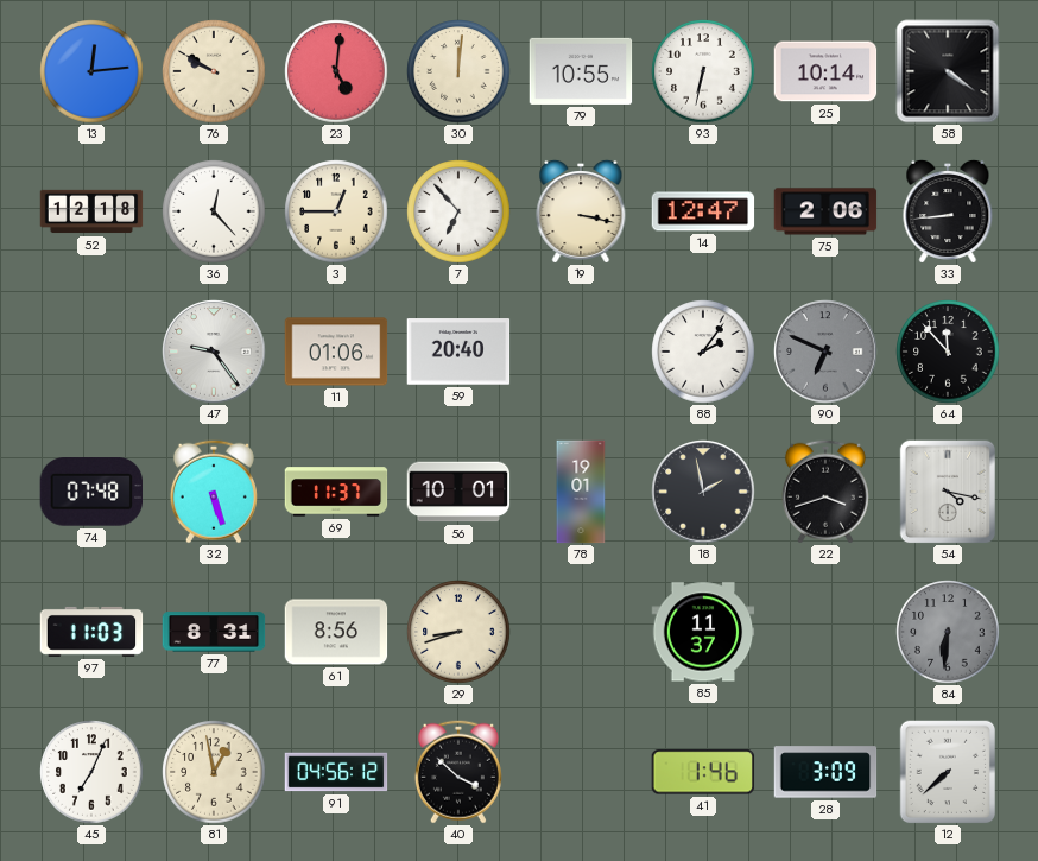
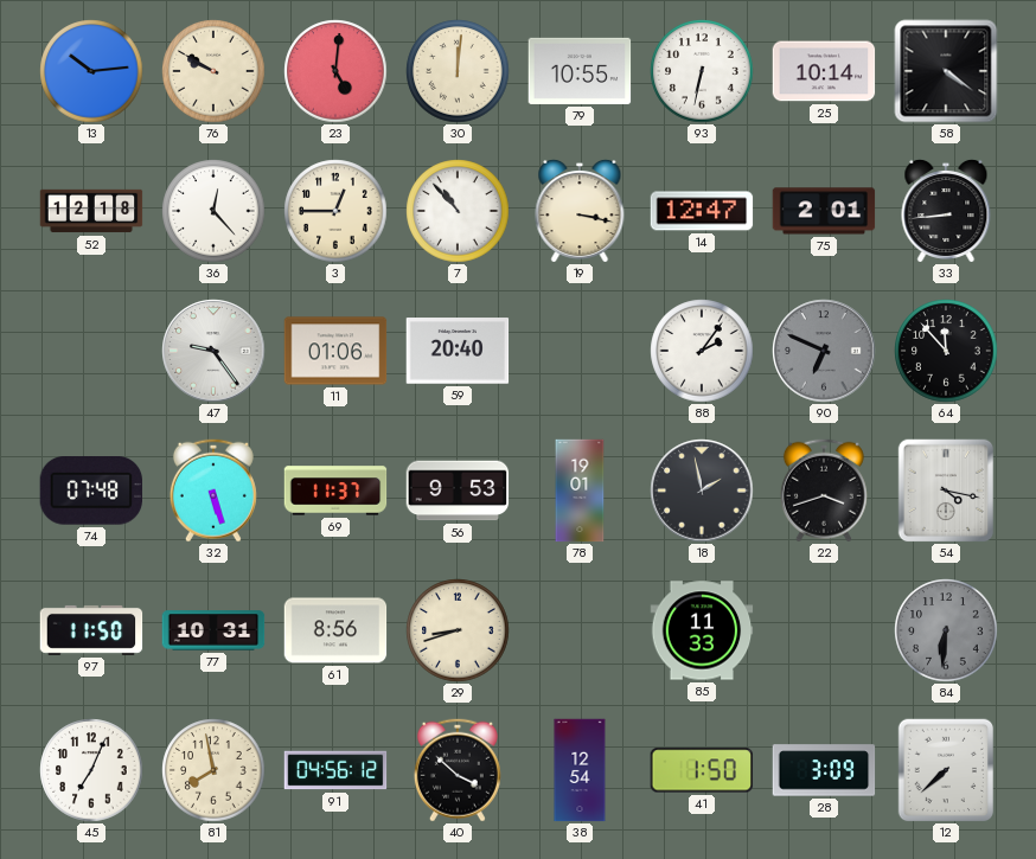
13: 12:14 -> 10:14
7: 6:53 -> 10:53
75: 2:06 -> 2:01
56: 10:01 -> 9:53
97: 11:03 -> 11:50
77: 8:31 -> 10:31
85: 11:37 -> 11:33
81: 12:58 -> 7:58
38: none -> 12:54
41: 1:46 -> 1:50
